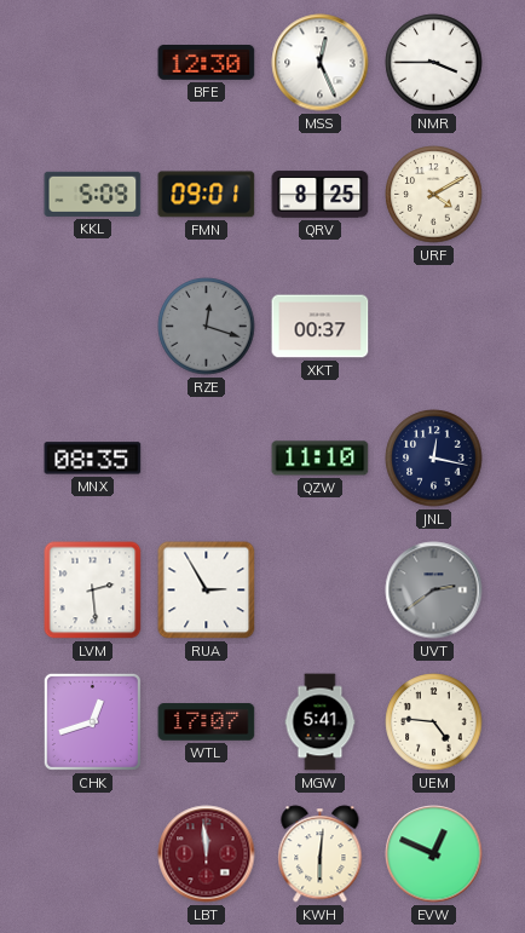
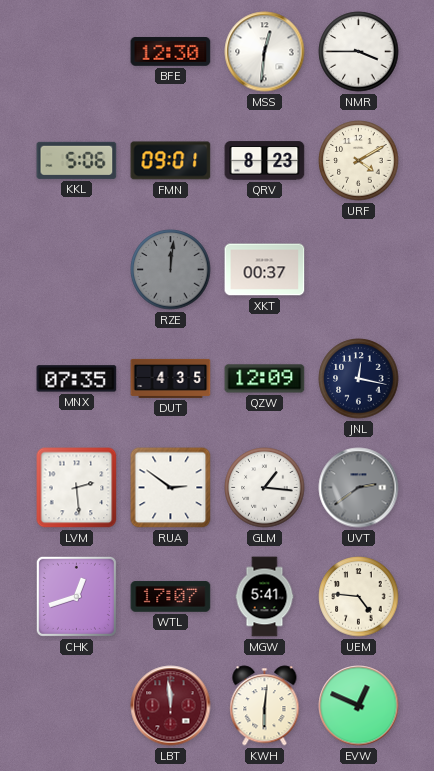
MSS: 12:26 -> 12:31
KKL: 5:09 -> 5:06
QRV: 8:25 -> 8:23
RZE: 12:18 -> 12:01
MNX: 08:35 -> 07:35
DUT: none -> 4:35
QZW: 11:10 -> 12:09
RUA: 2:55 -> 2:51
GLM: none -> 1:16
